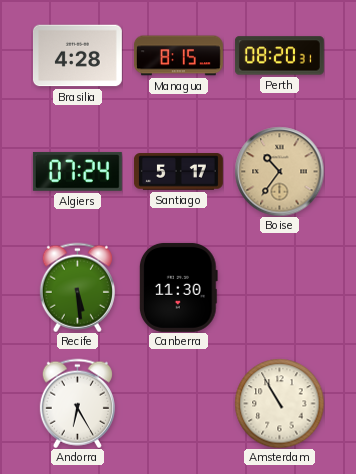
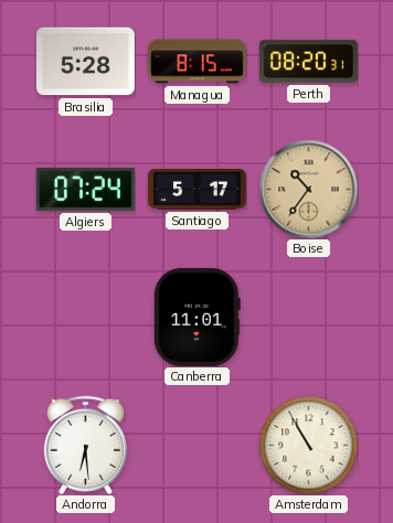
Brasilia: 4:28 -> 5:28
Recife: 5:29 -> none
Canberra: 11:30 -> 11:01
Andorra: 6:25 -> 6:29
